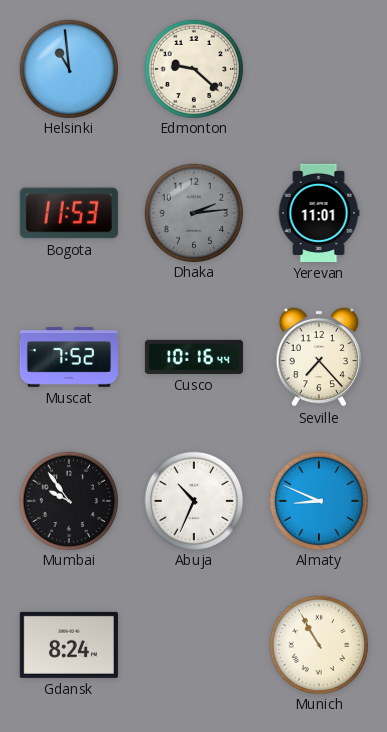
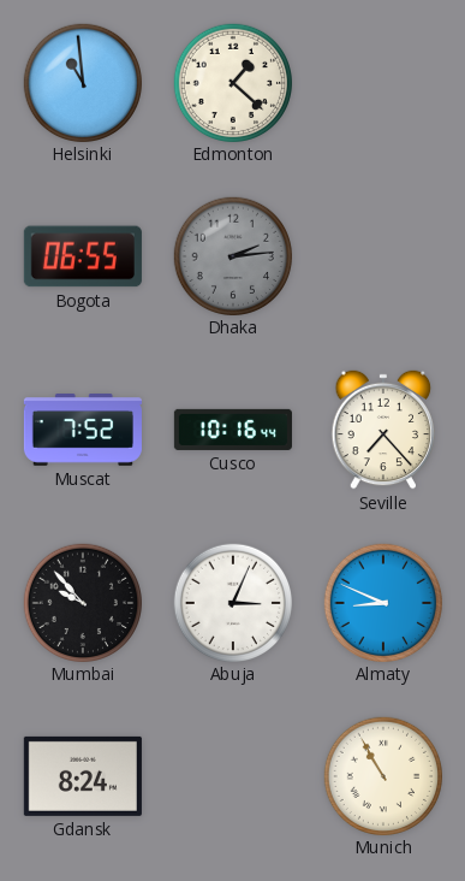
Edmonton: 9:22 -> 1:22
Bogota: 11:53 -> 06:55
Yerevan: 11:01 -> none
Mumbai: 9:54 -> 9:53
Abuja: 10:34 -> 3:04
